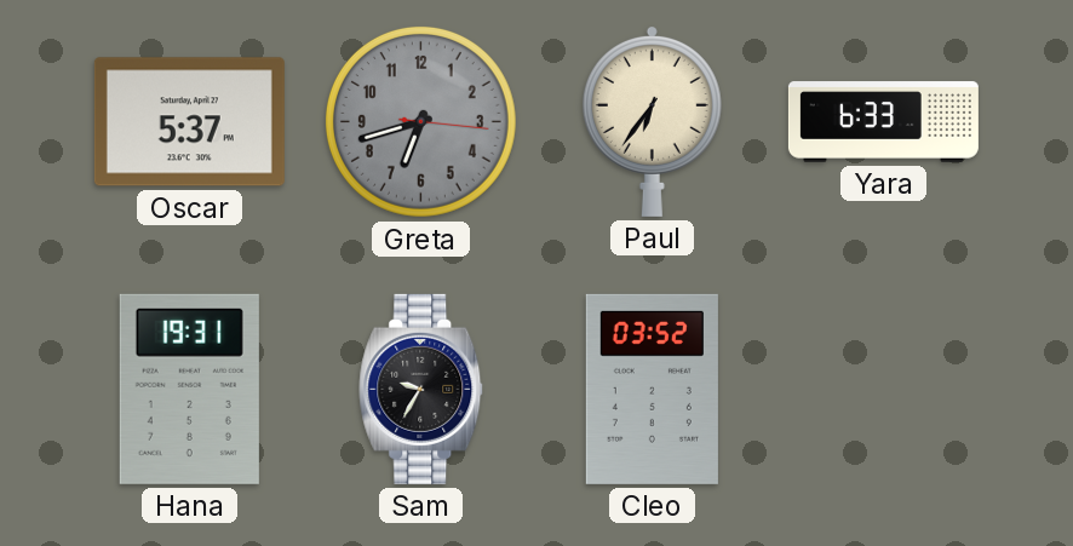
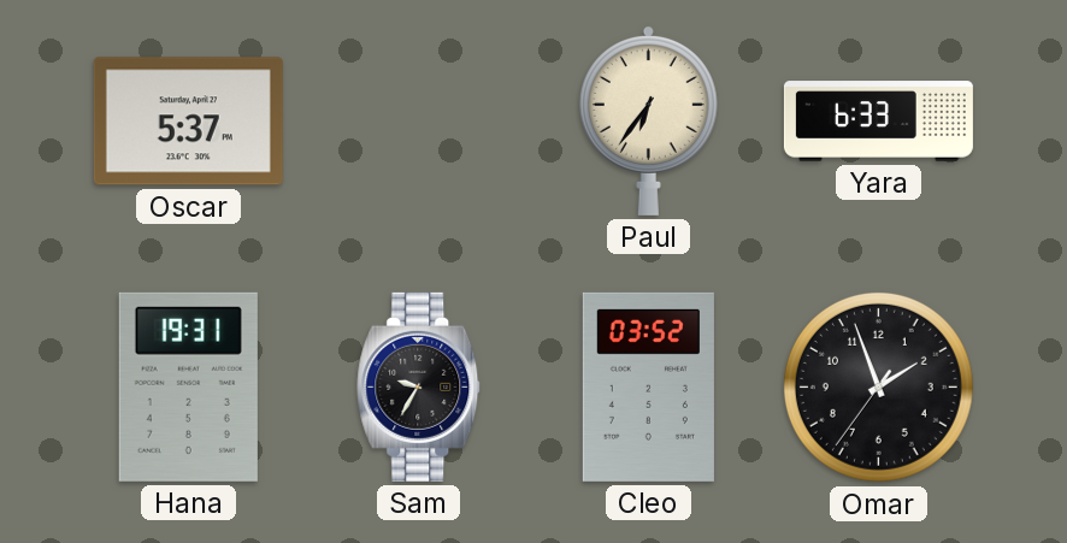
Greta: 6:42 -> none
Omar: none -> 1:56
